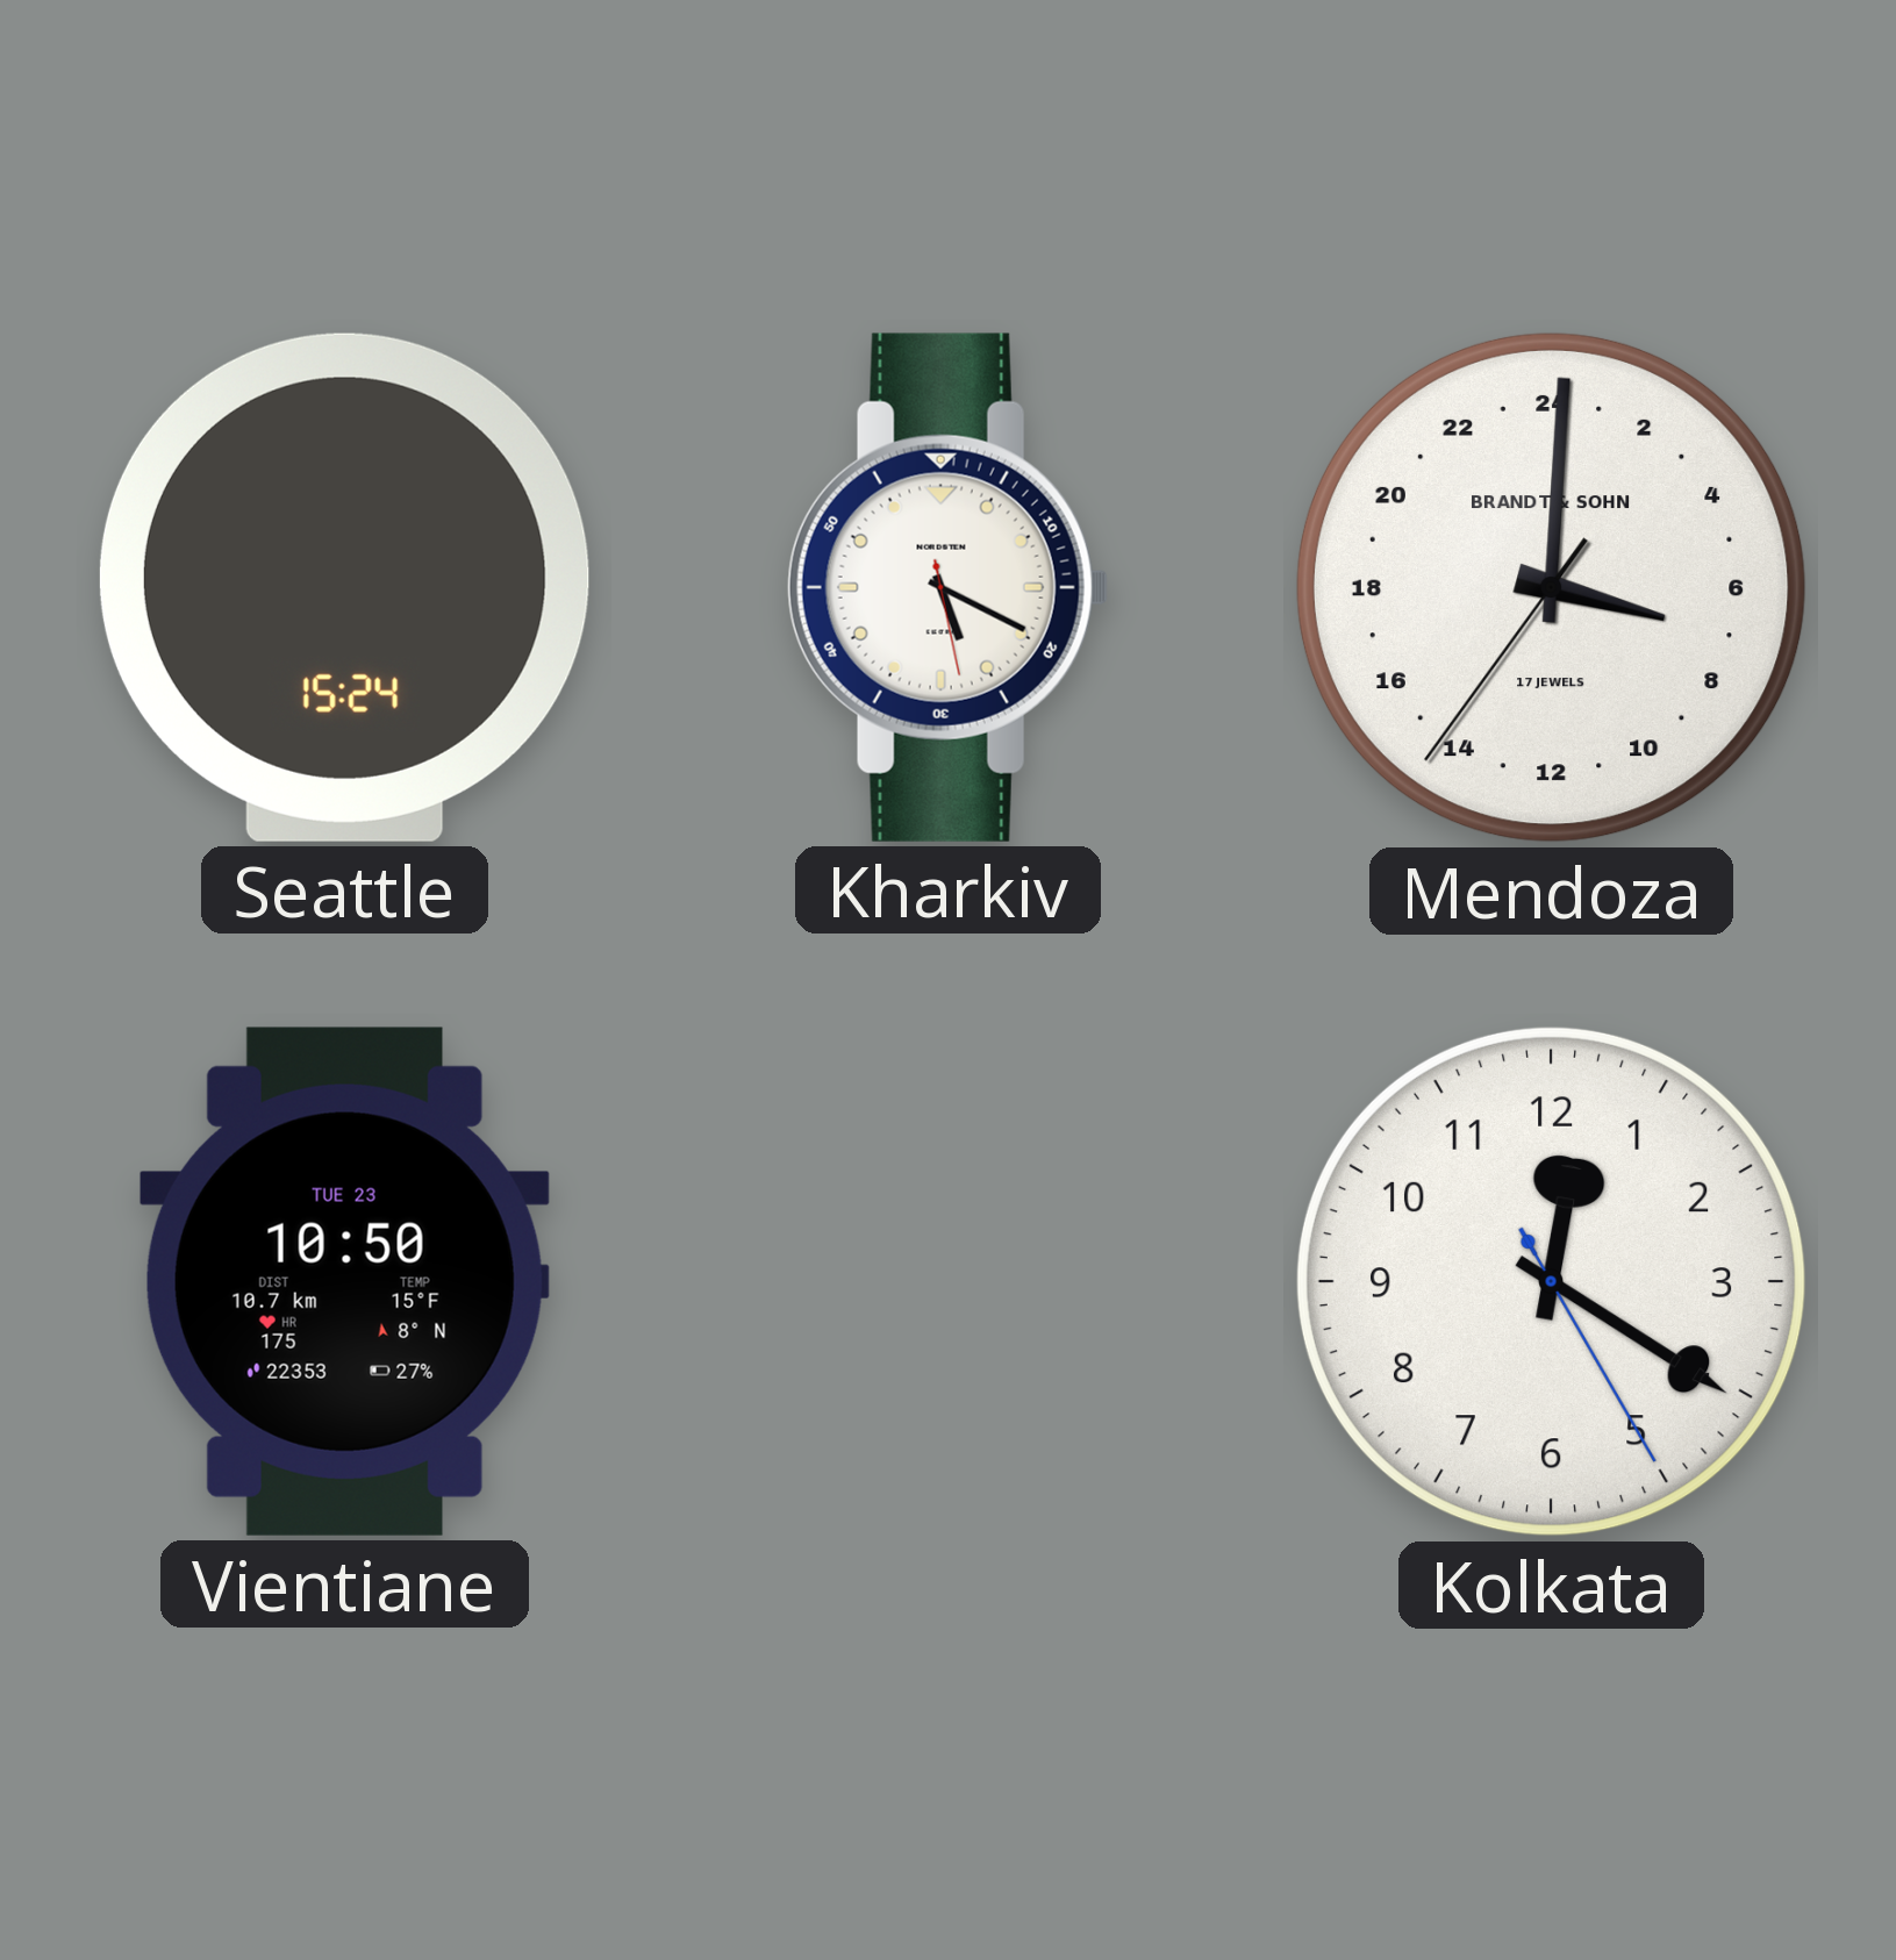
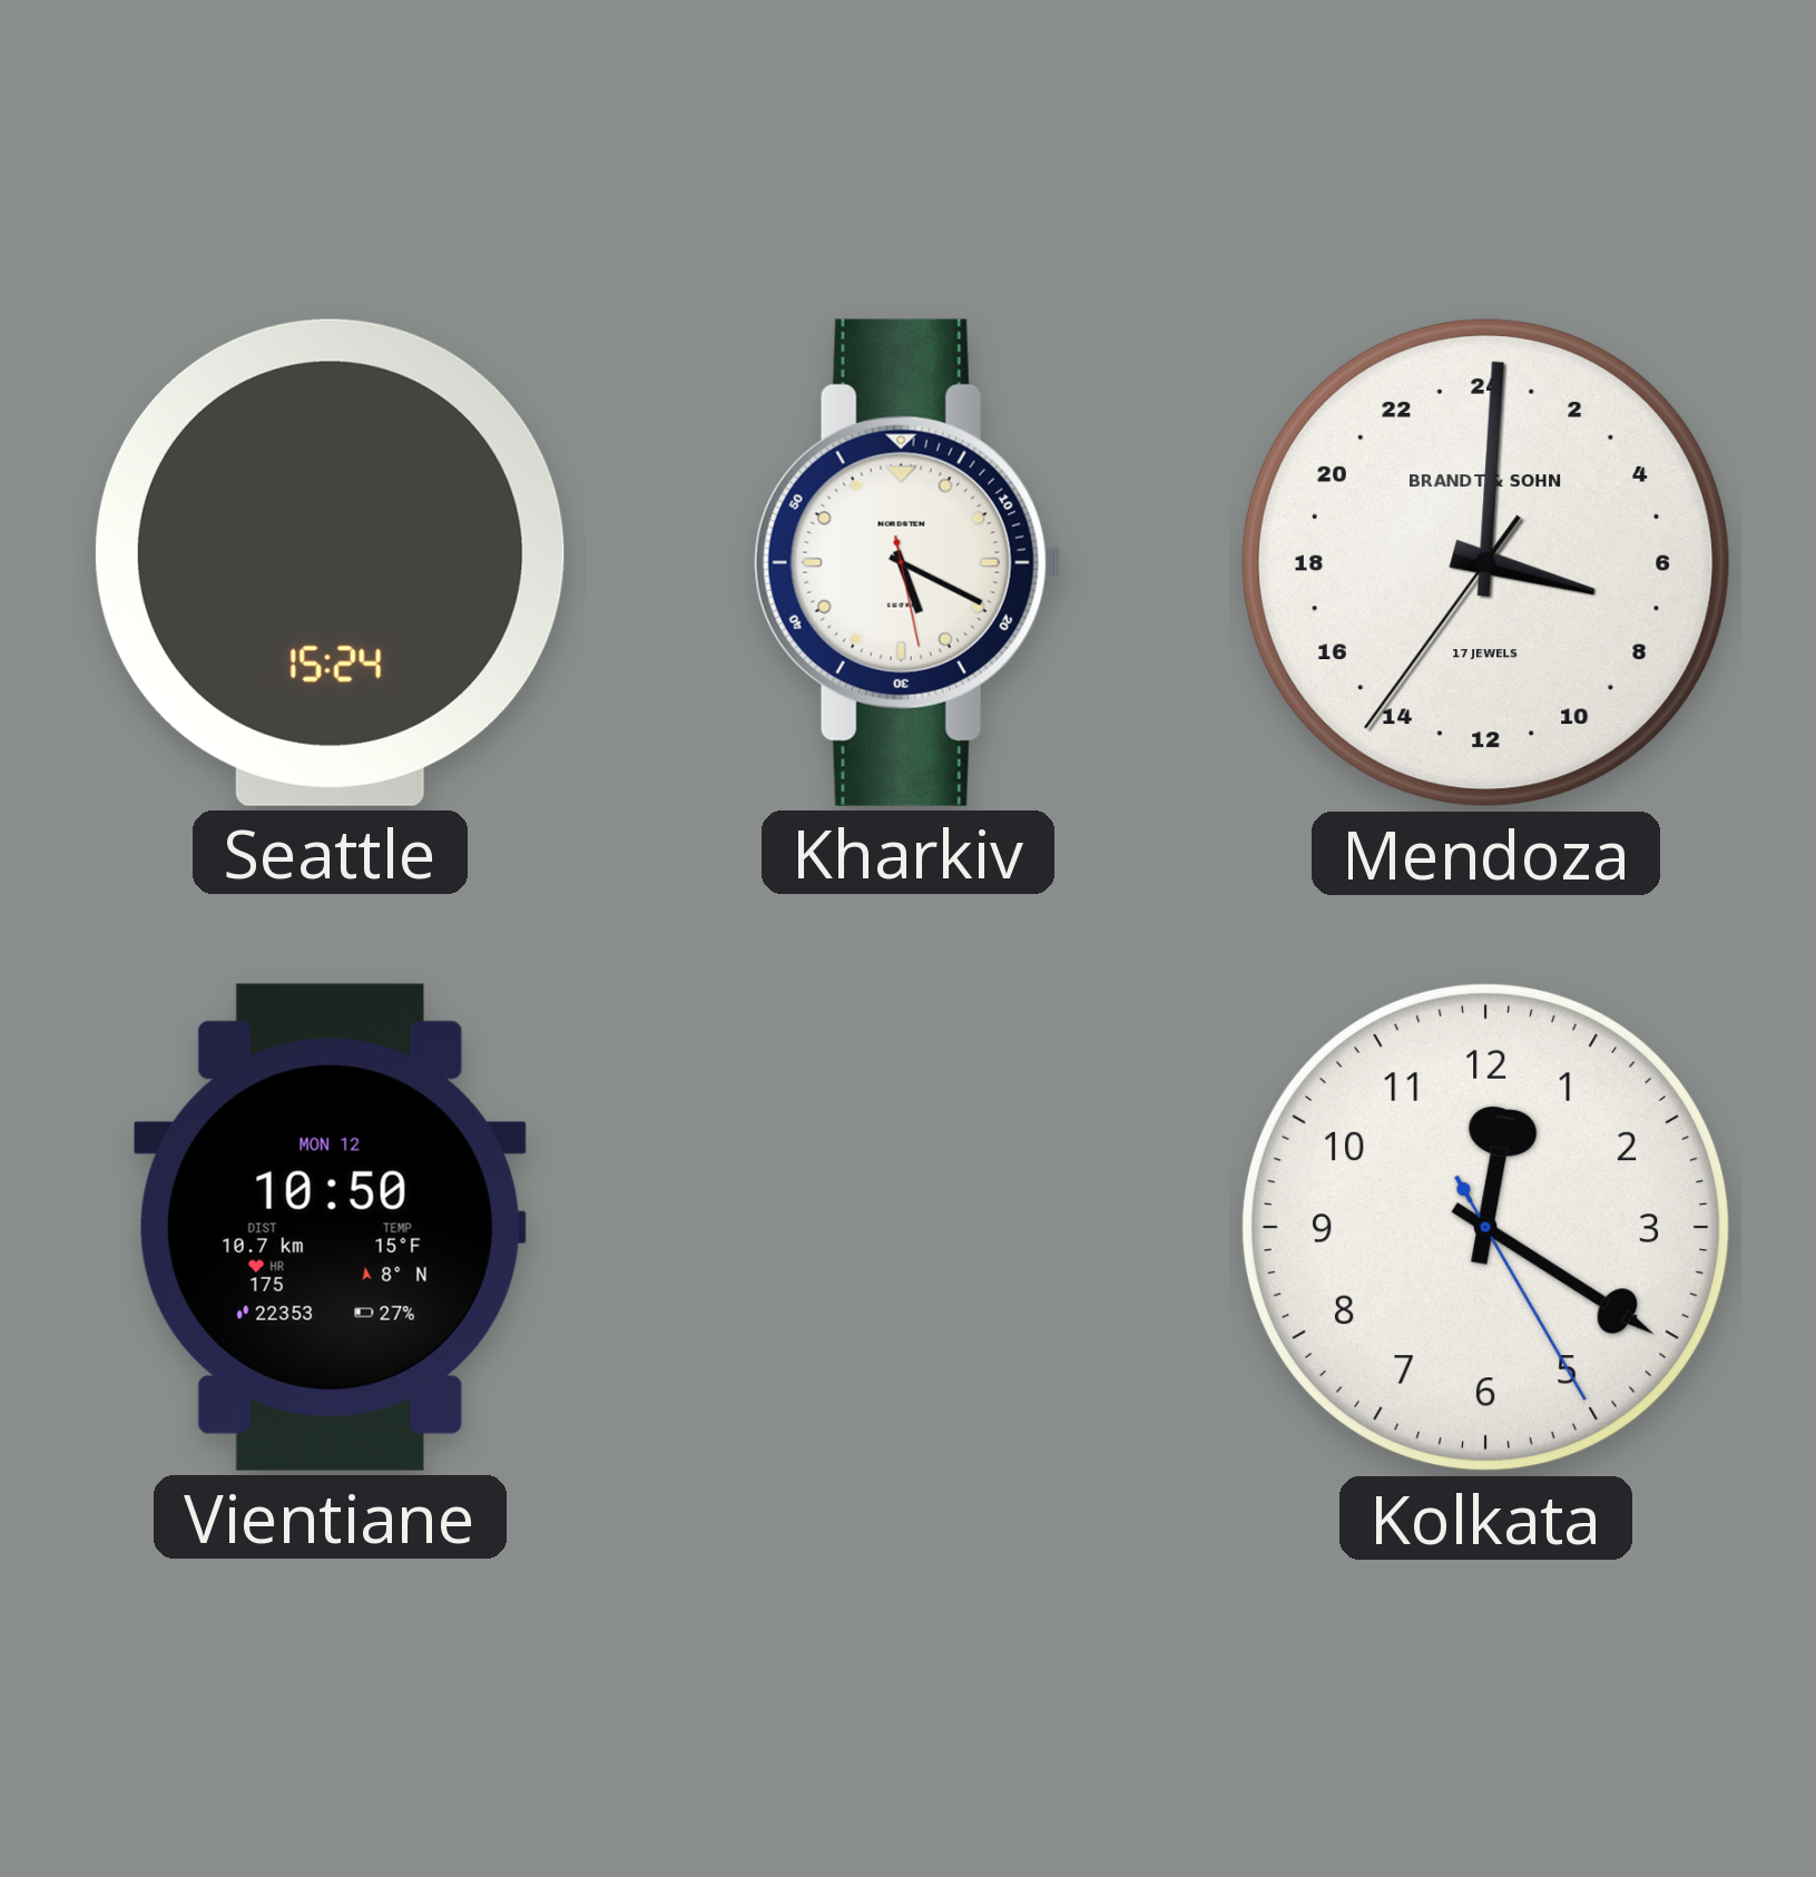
Vientiane date: TUE 23 -> MON 12
